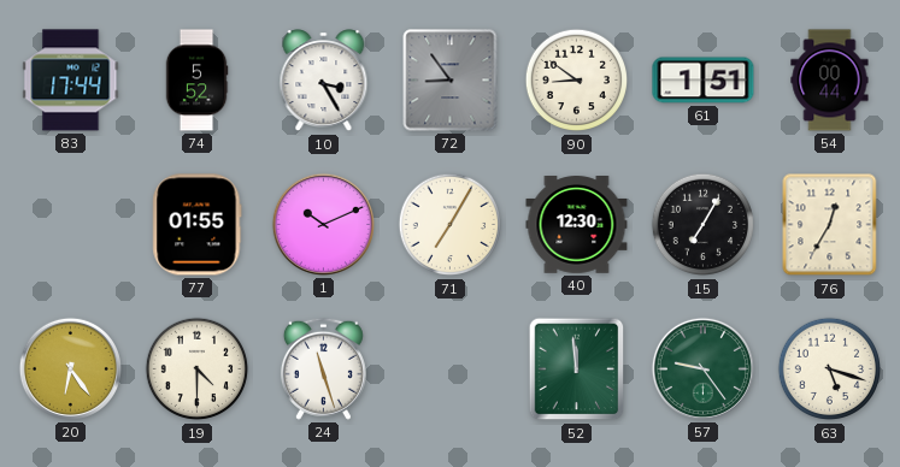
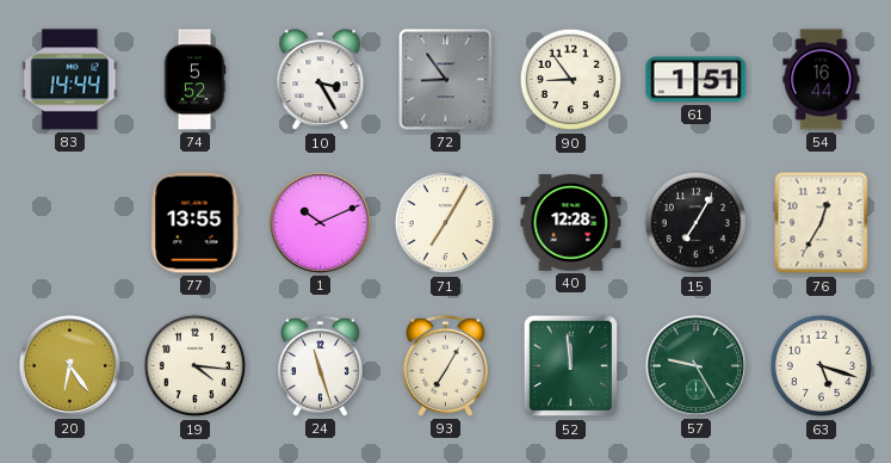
83: 17:44 -> 14:44
90: 8:51 -> 8:54
54: 00:44 -> 16:44
77: 01:55 -> 13:55
40: 12:30 -> 12:28
19: 4:30 -> 4:16
93: none -> 7:05
57: 9:24 -> 9:25
